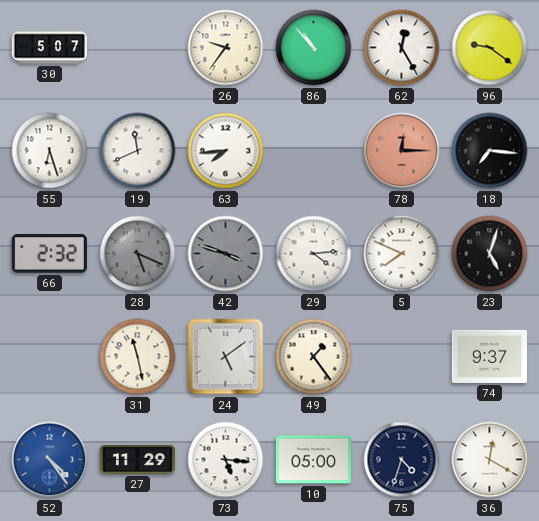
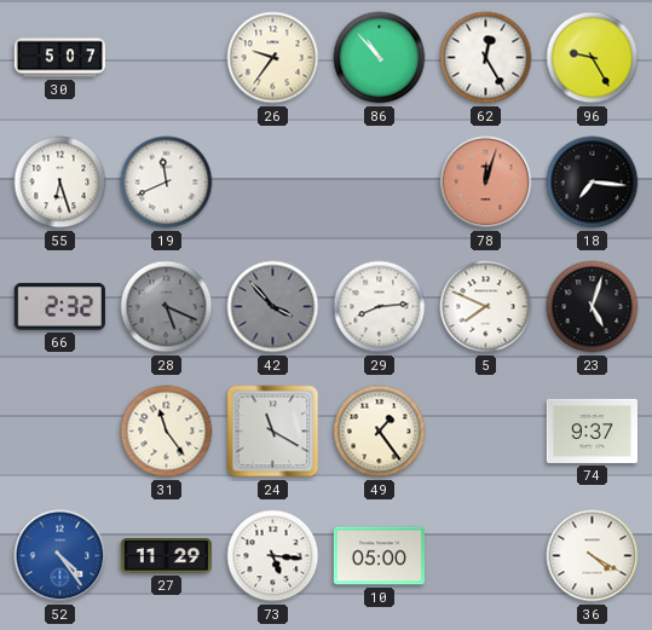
96: 9:21 -> 9:25
63: 7:44 -> none
78: 12:15 -> 12:03
42: 3:48 -> 3:53
29: 4:14 -> 8:14
31: 11:28 -> 11:24
24: 5:09 -> 11:20
75: 4:33 -> none
36: 12:20 -> 4:20
